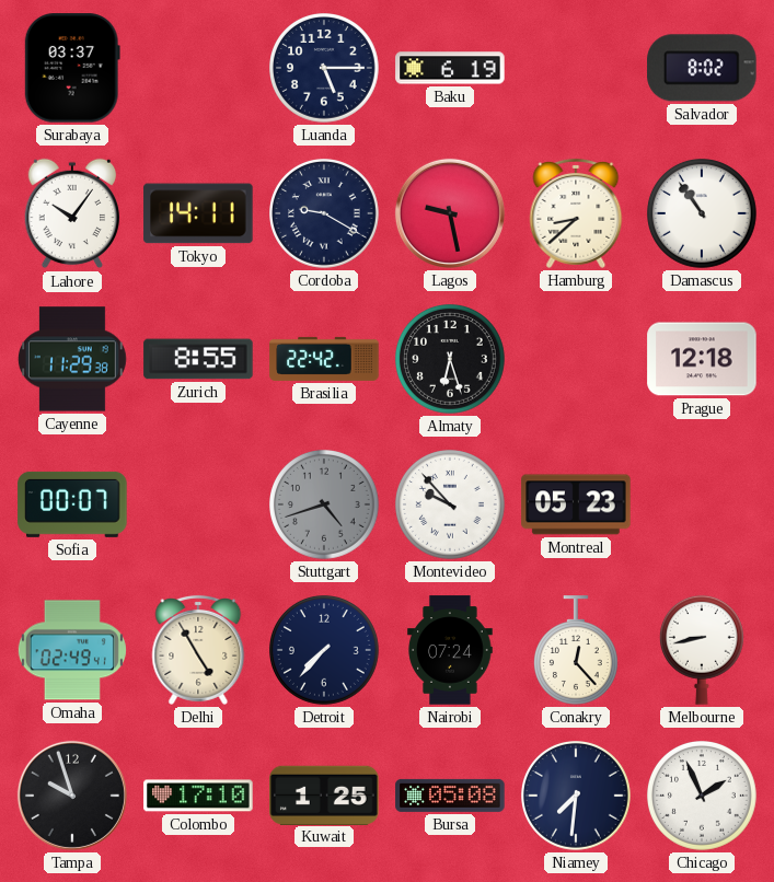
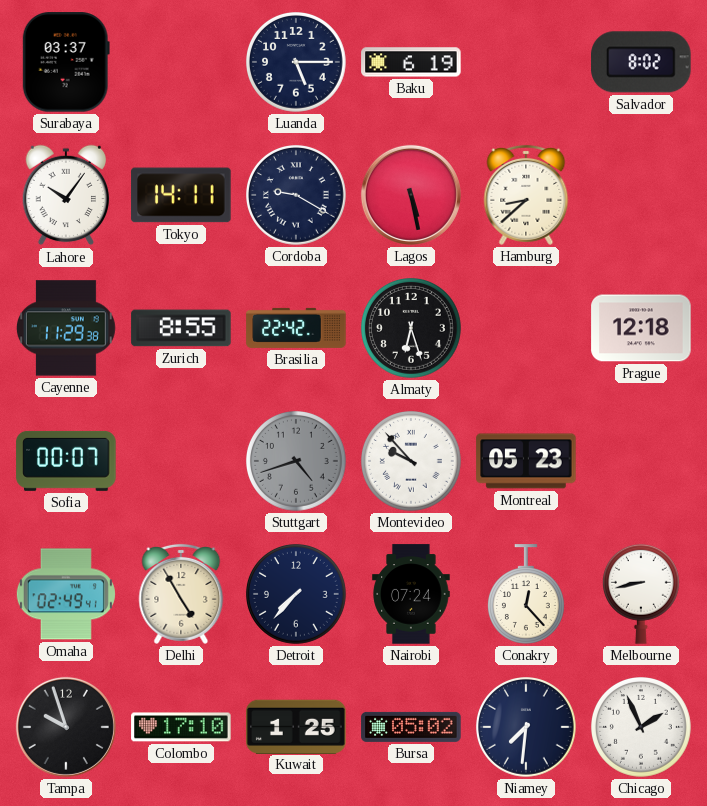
Lagos: 9:28 -> 5:28
Damascus: 10:54 -> none
Bursa: 05:08 -> 05:02
